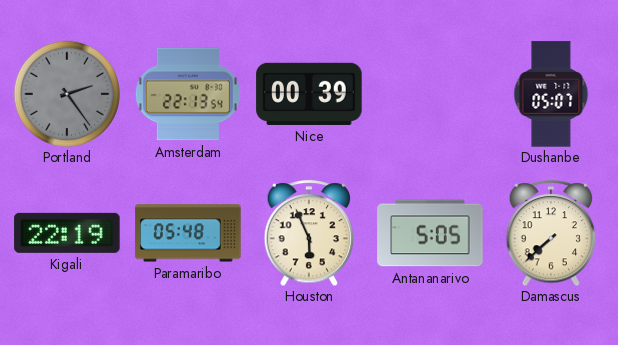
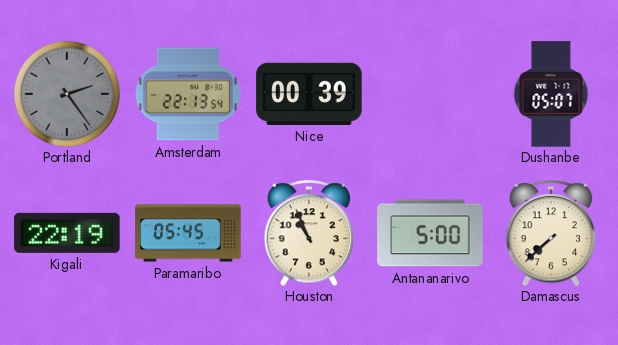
Paramaribo: 05:48 -> 05:45
Houston: 5:56 -> 10:56
Antananarivo: 5:05 -> 5:00
